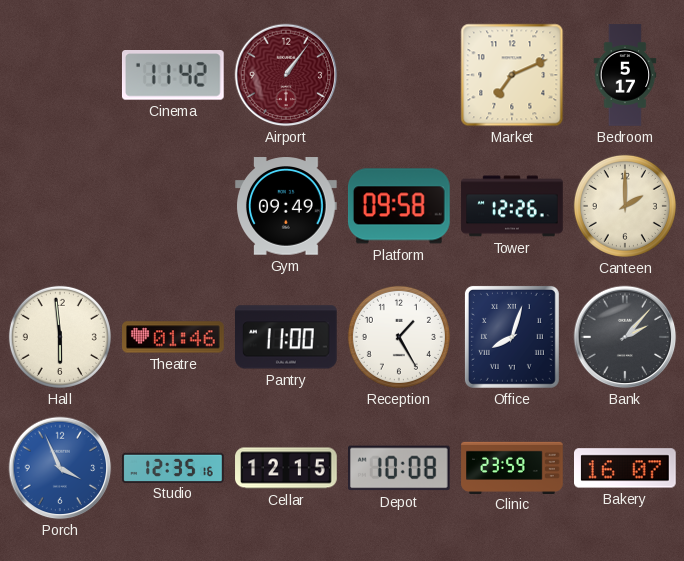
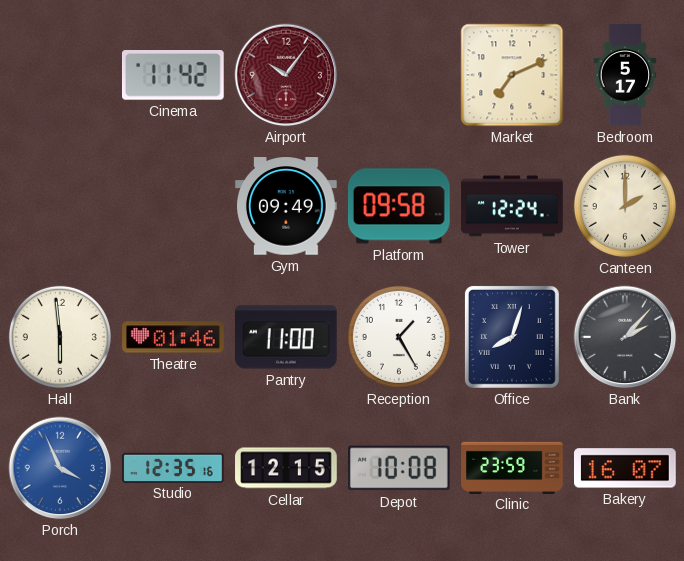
Airport: 1:06 -> 10:06
Tower: 12:26 -> 12:24
